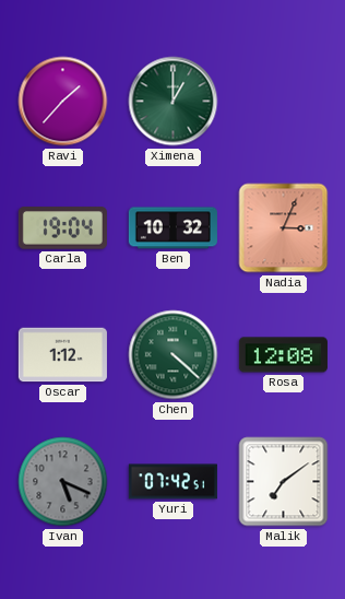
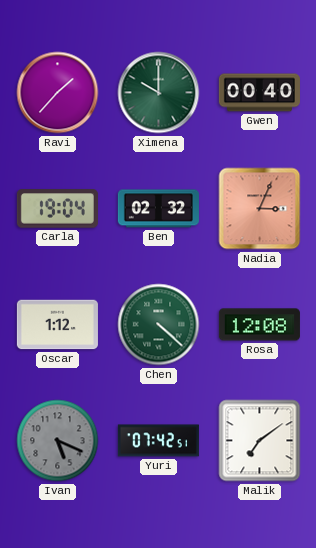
Ximena: 1:00 -> 10:00
Gwen: none -> 00:40
Ben: 10:32 -> 02:32
